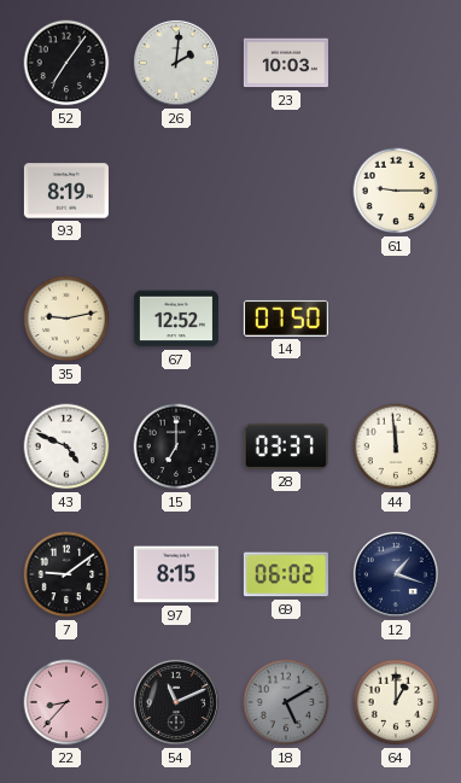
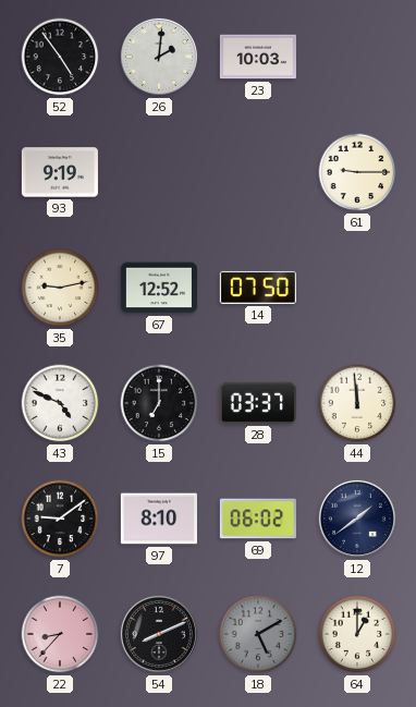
52: 7:06 -> 4:54
93: 8:19 -> 9:19
97: 8:15 -> 8:10
12: 1:18 -> 1:39
54: 11:11 -> 8:11
